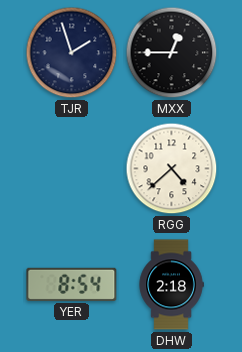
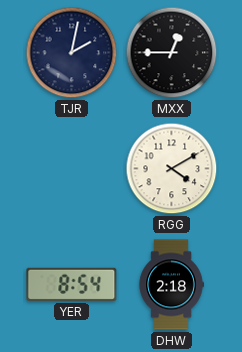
TJR: 1:57 -> 2:02
RGG: 4:38 -> 4:10
